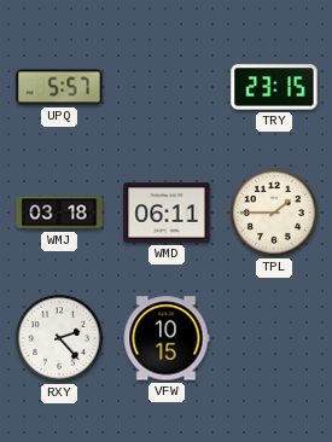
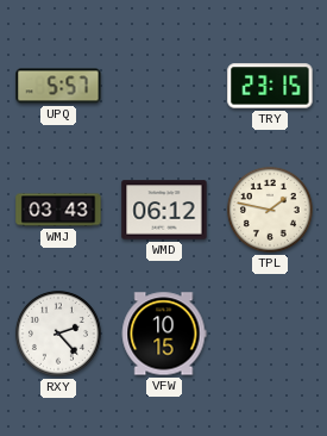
WMJ: 03:18 -> 03:43
WMD: 06:11 -> 06:12
TPL: 1:45 -> 1:47
